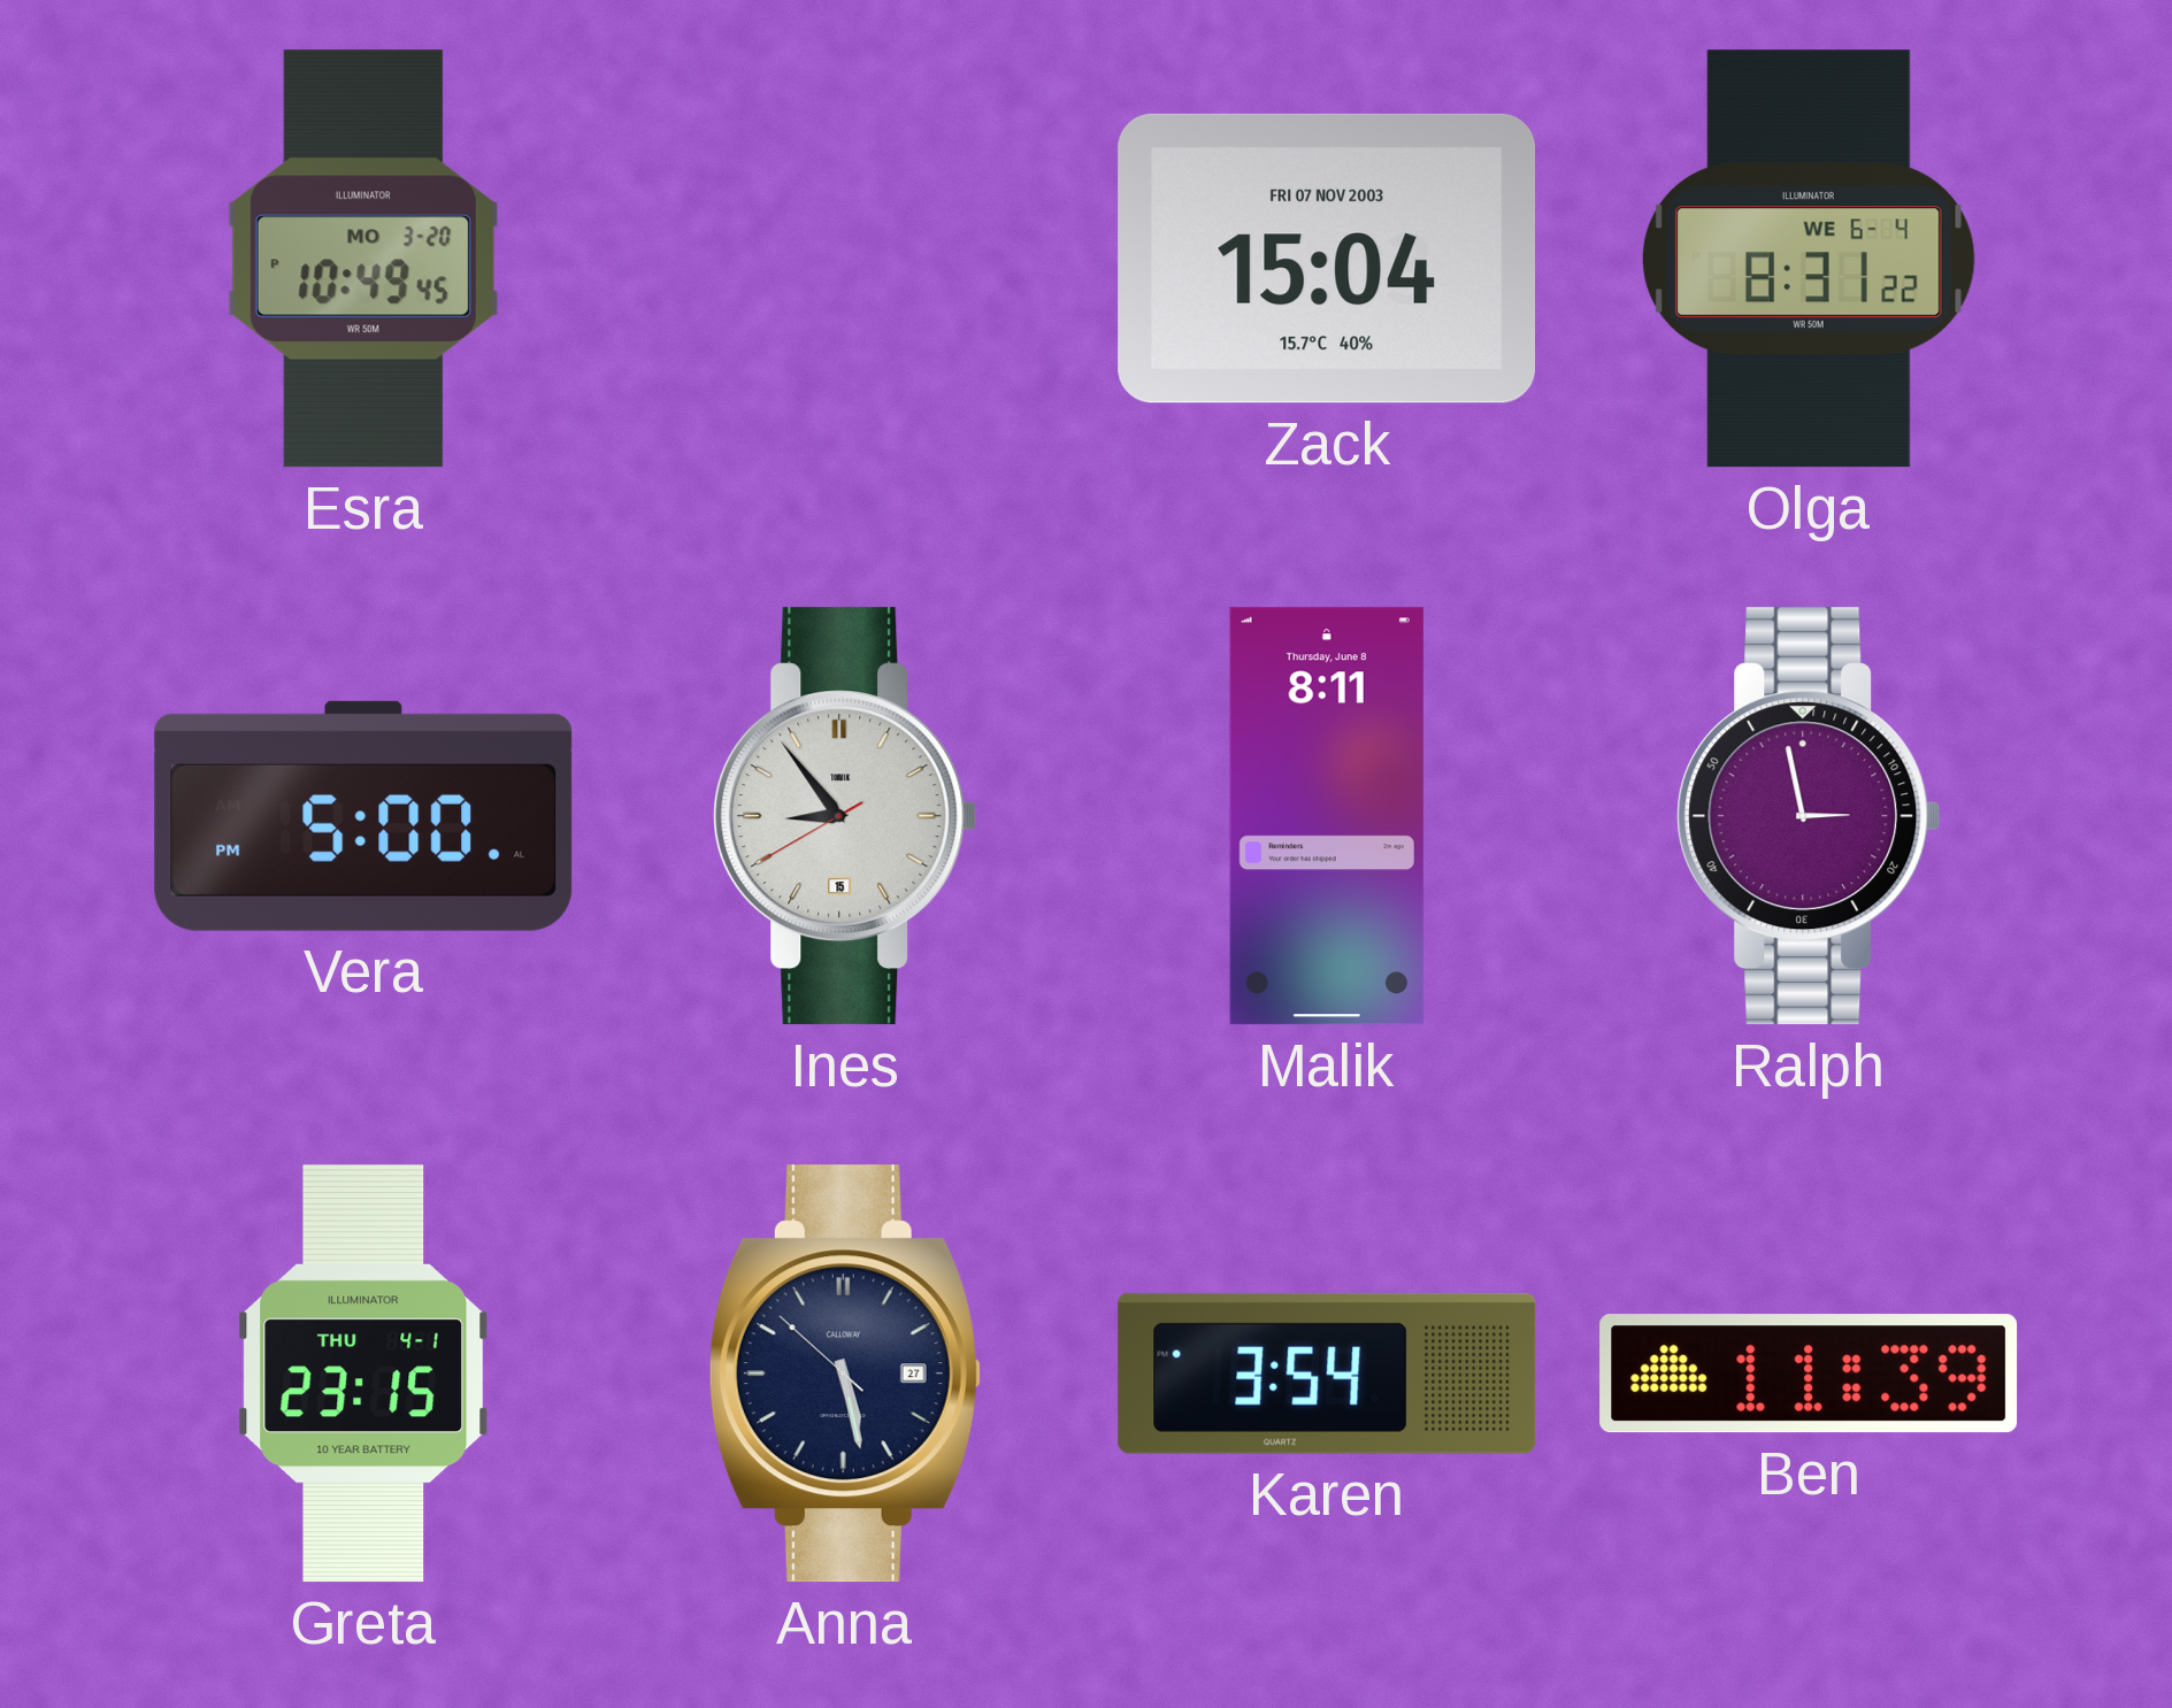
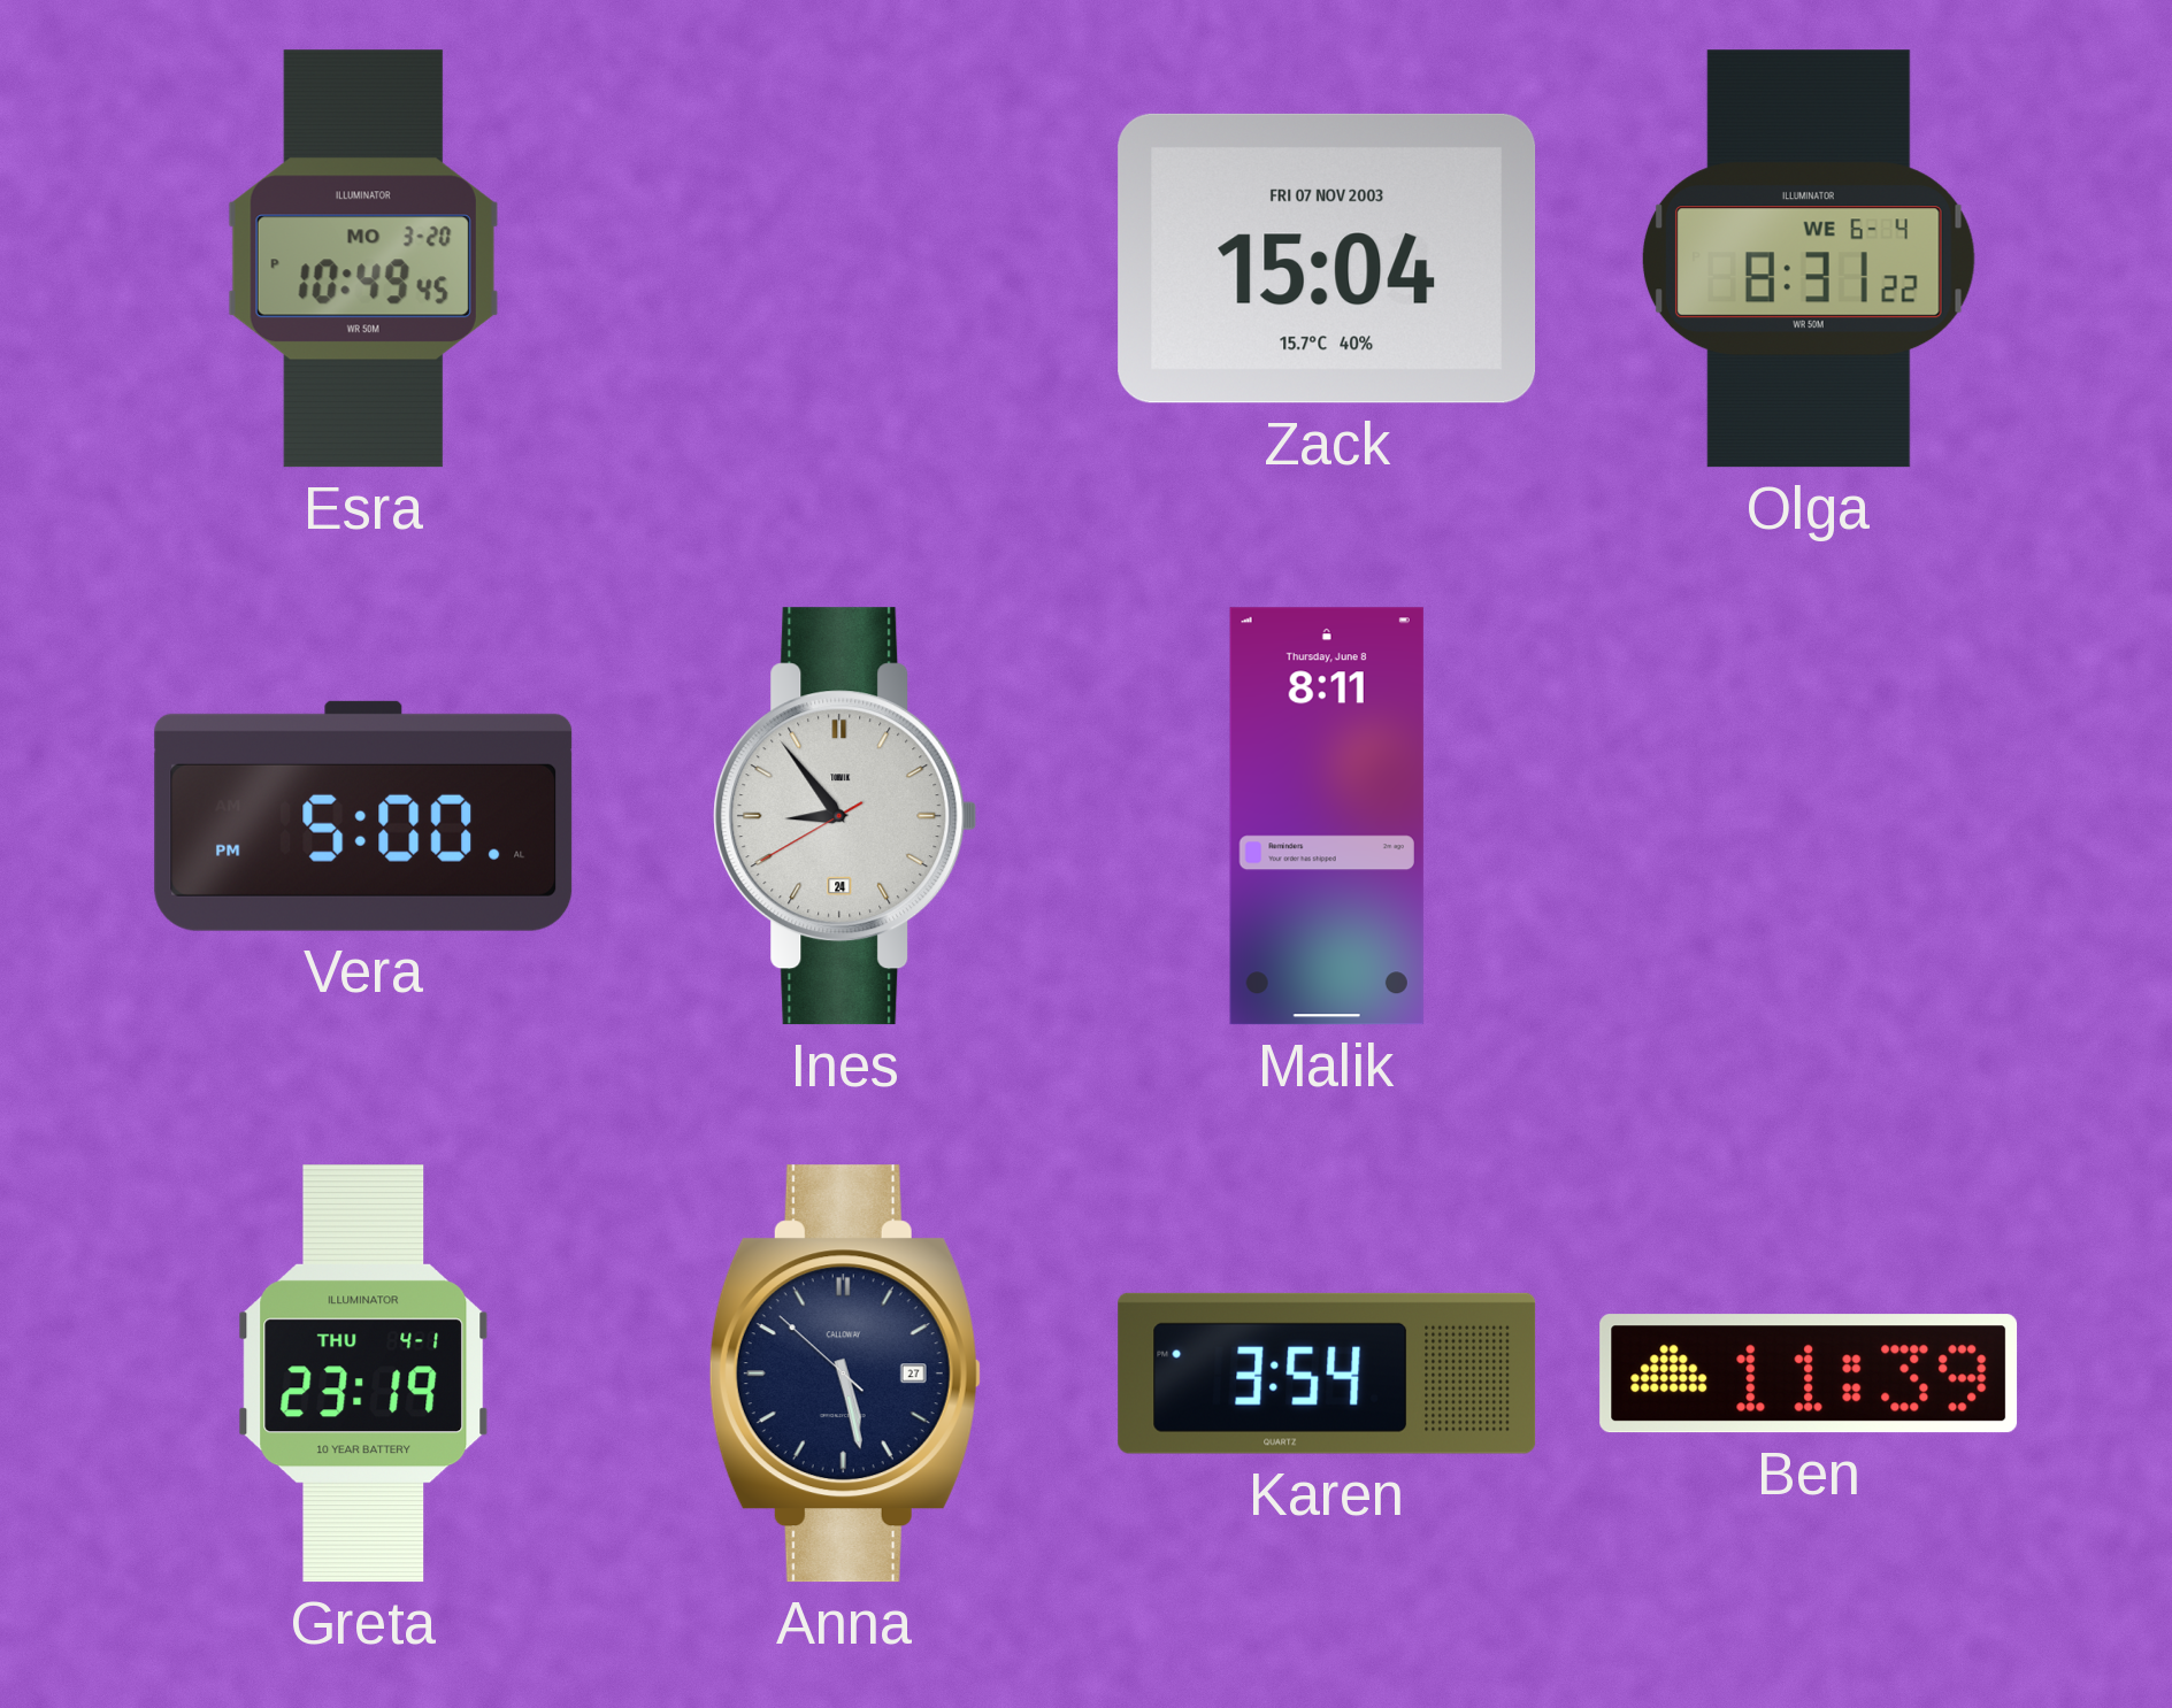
Ines date: 15 -> 24
Ralph: 2:58 -> none
Greta: 23:15 -> 23:19
